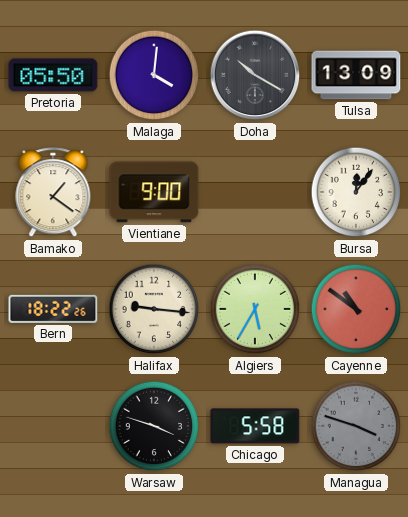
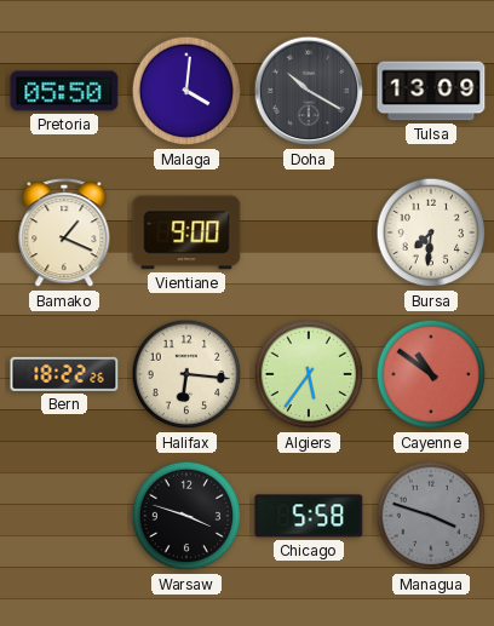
Bamako: 1:21 -> 1:19
Bursa: 12:06 -> 7:31
Halifax: 9:16 -> 6:16
Algiers: 5:35 -> 5:36
